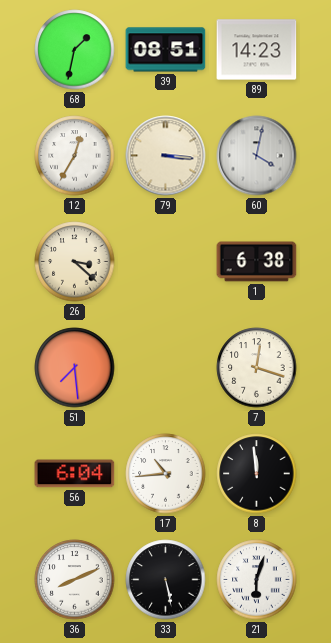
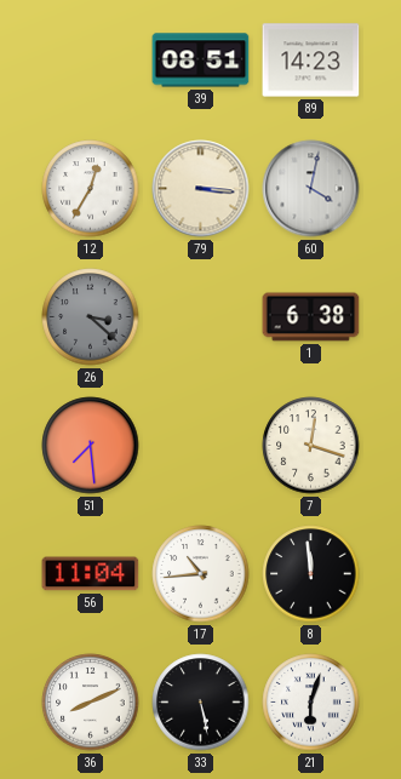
68: 1:32 -> none
26 dial: cream -> grey
56: 6:04 -> 11:04
